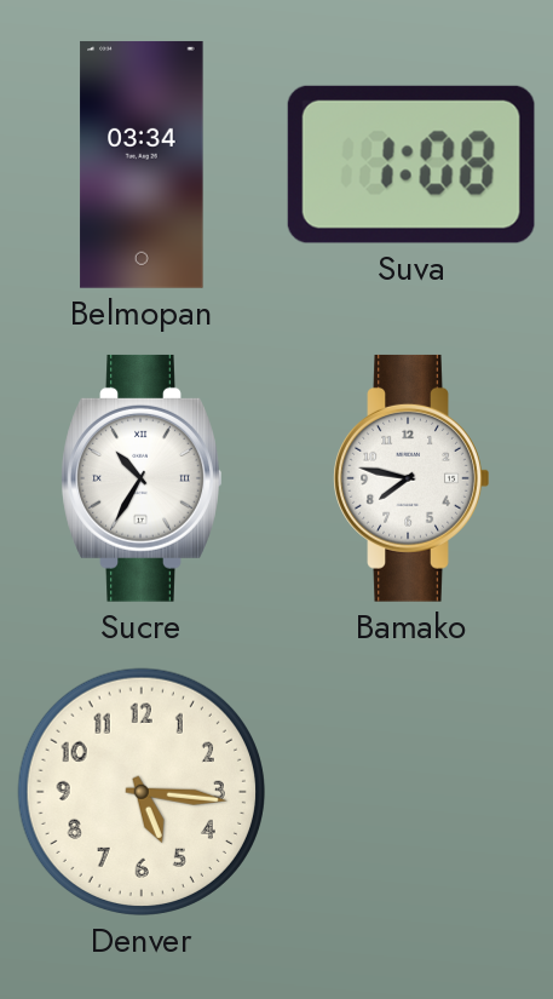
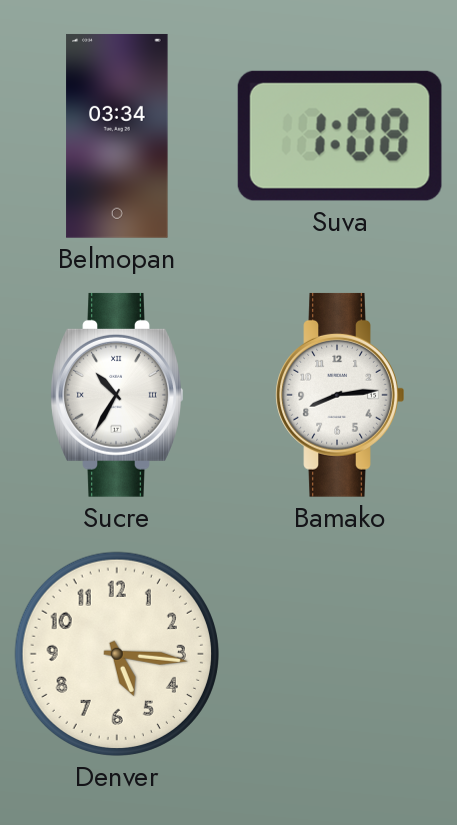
Bamako: 7:47 -> 8:14
